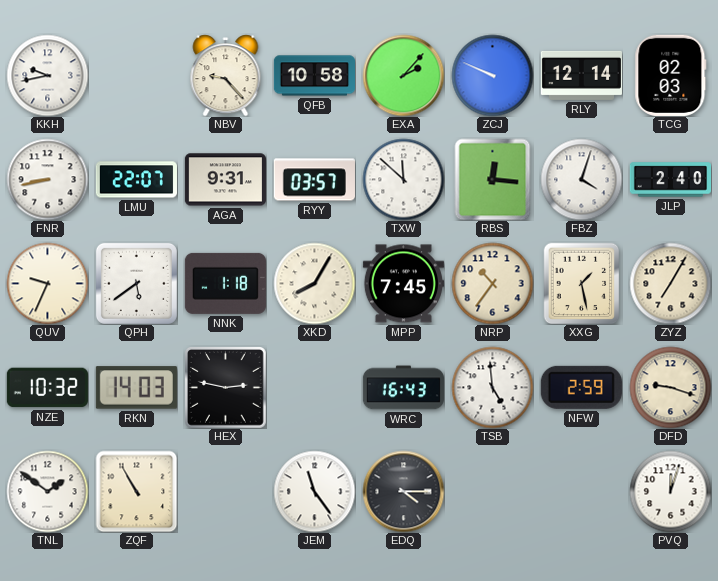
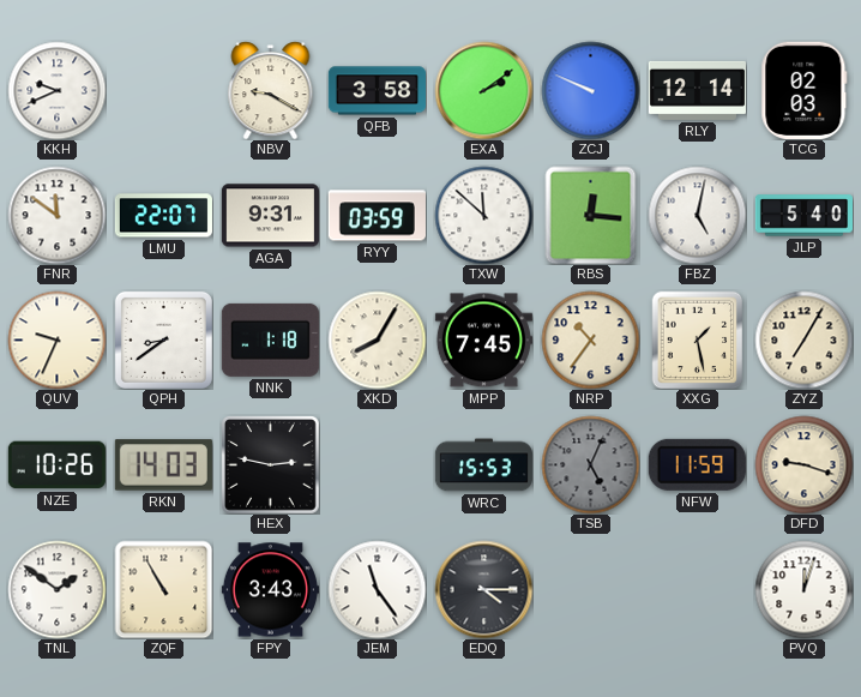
KKH: 9:43 -> 9:41
NBV: 9:23 -> 9:20
QFB: 10:58 -> 3:58
EXA: 2:07 -> 2:09
FNR: 8:43 -> 11:51
RYY: 03:57 -> 03:59
FBZ: 4:03 -> 5:02
JLP: 2:40 -> 5:40
QPH: 5:39 -> 8:39
NZE: 10:32 -> 10:26
WRC: 16:43 -> 15:53
TSB: 4:59 -> 5:04
TSB dial: white -> grey
NFW: 2:59 -> 11:59
FPY: none -> 3:43
